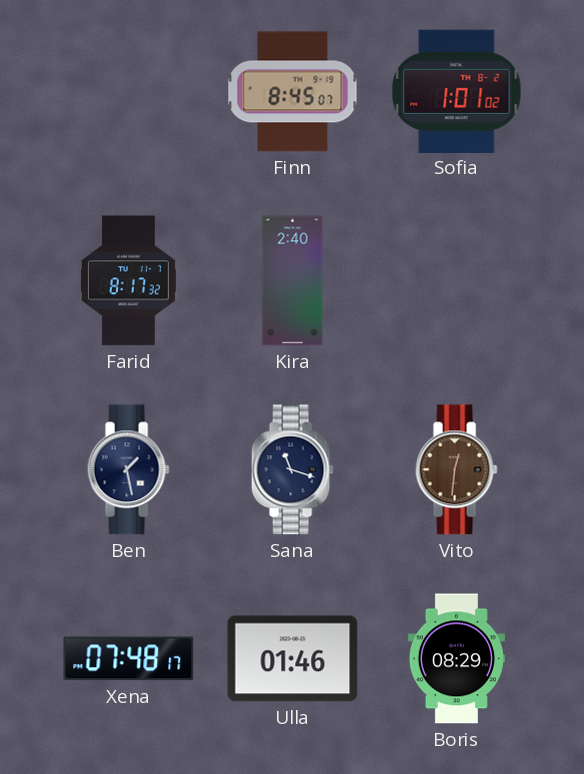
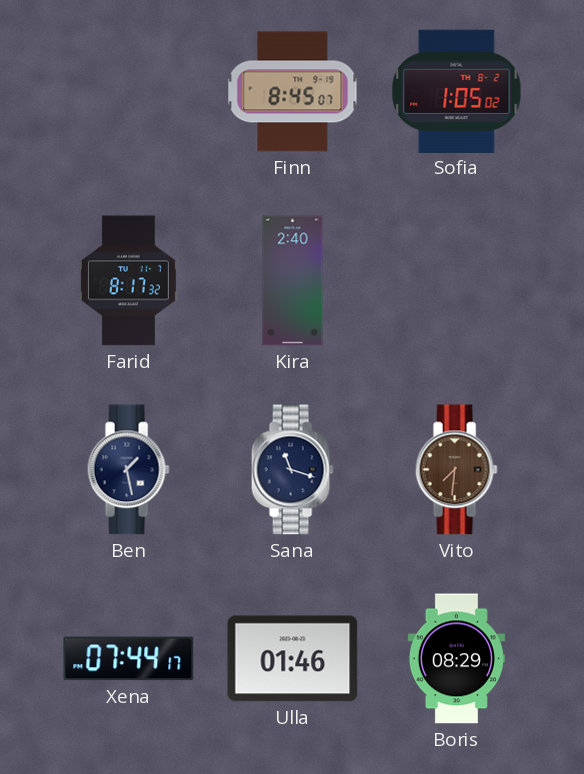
Sofia: 1:01 -> 1:05
Vito: 12:31 -> 7:31
Xena: 07:48 -> 07:44
